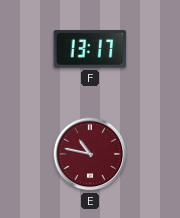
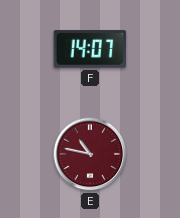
F: 13:17 -> 14:07
